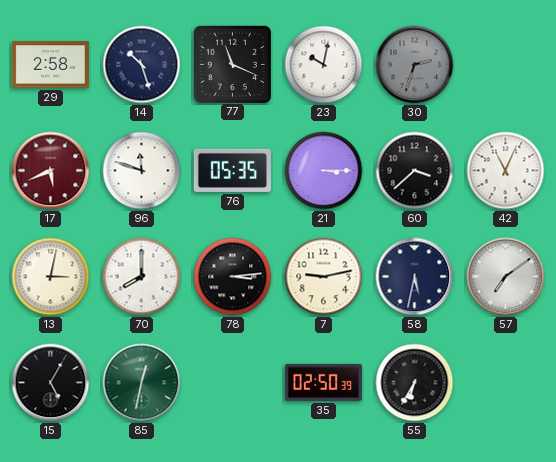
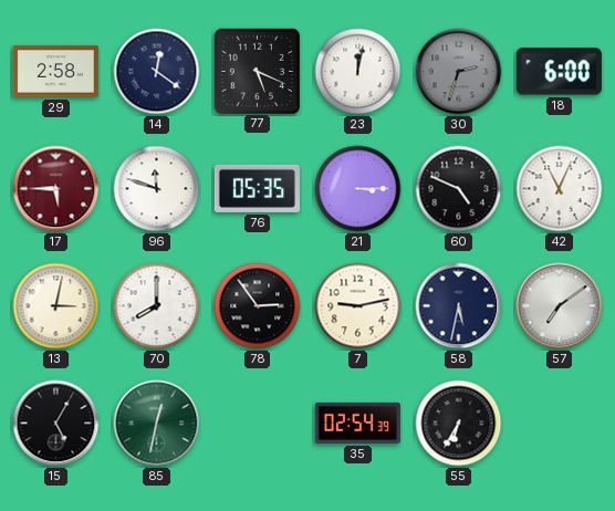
14: 10:27 -> 12:21
77: 11:19 -> 5:19
23: 10:02 -> 12:02
18: none -> 6:00
17: 5:41 -> 5:45
60: 3:38 -> 4:49
78: 3:14 -> 2:54
35: 02:50 -> 02:54
